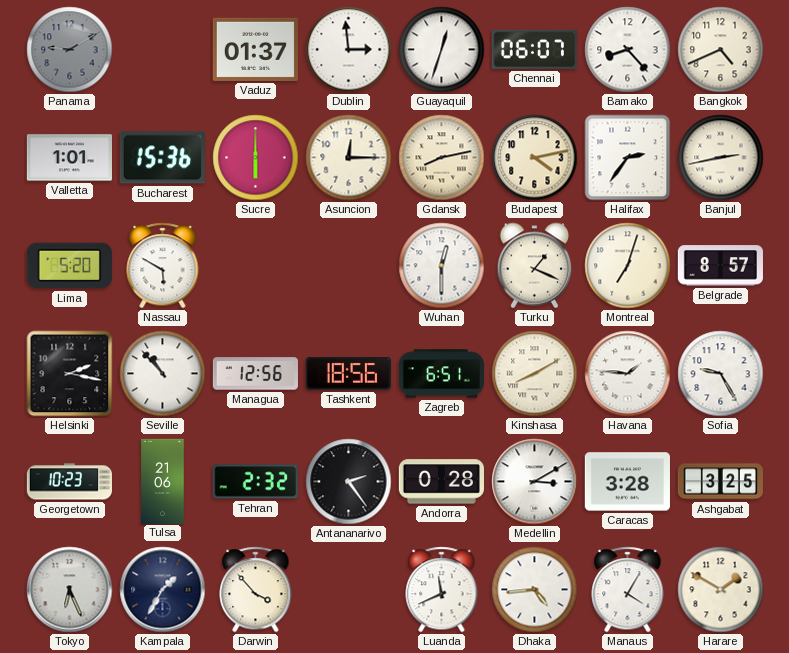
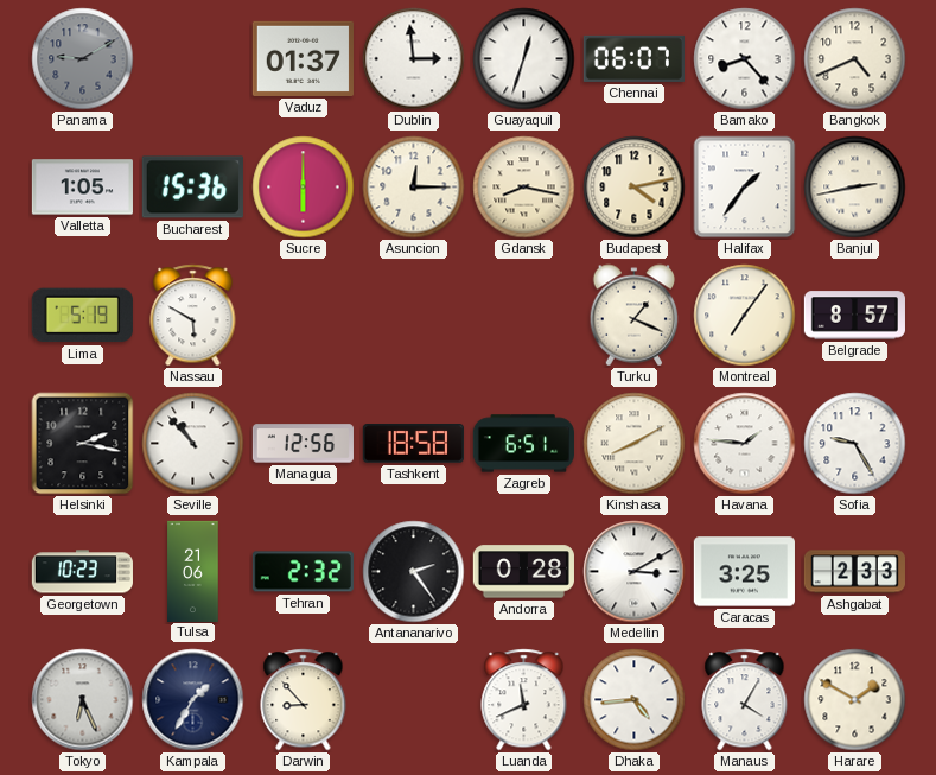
Valletta: 1:01 -> 1:05
Gdansk: 8:13 -> 8:17
Halifax: 2:36 -> 1:36
Lima: 5:20 -> 5:19
Wuhan: 12:30 -> none
Montreal: 7:03 -> 7:06
Tashkent: 18:56 -> 18:58
Caracas: 3:28 -> 3:25
Ashgabat: 3:25 -> 2:33
Darwin: 3:53 -> 8:53
